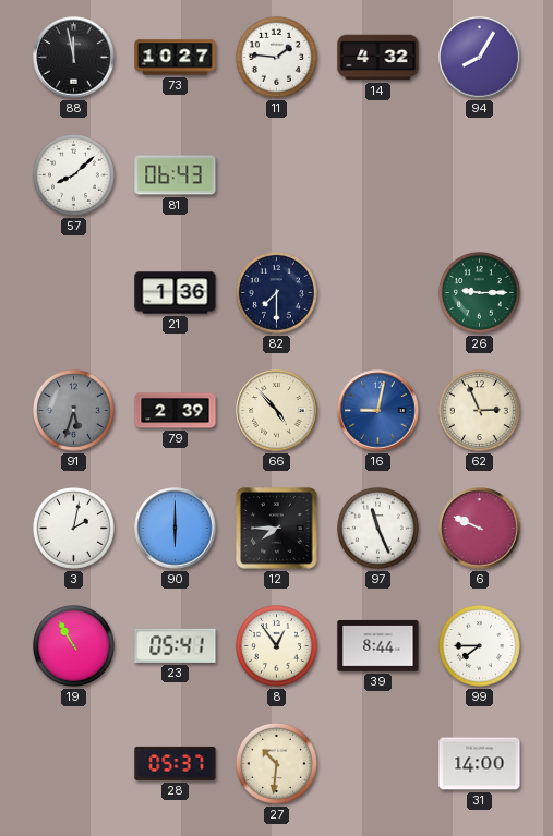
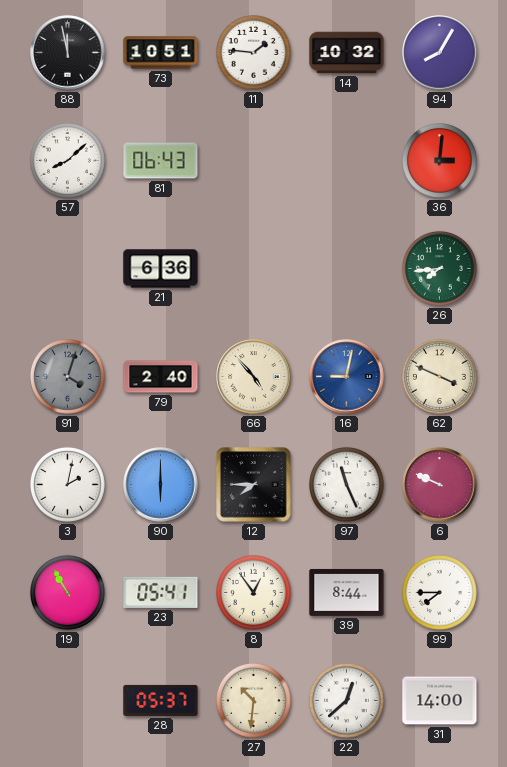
73: 10:27 -> 10:51
14: 4:32 -> 10:32
36: none -> 3:01
21: 1:36 -> 6:36
82: 7:30 -> none
26: 9:15 -> 7:44
91: 5:33 -> 4:03
79: 2:39 -> 2:40
62: 2:56 -> 3:49
22: none -> 12:38
